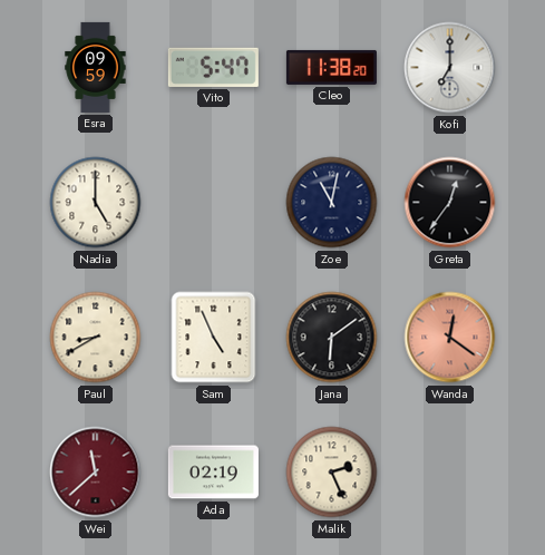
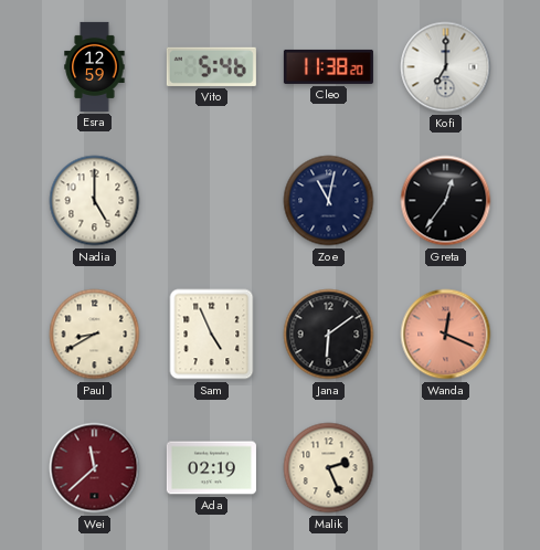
Esra: 09:59 -> 12:59
Vito: 5:47 -> 5:46
Wanda: 12:21 -> 12:19
